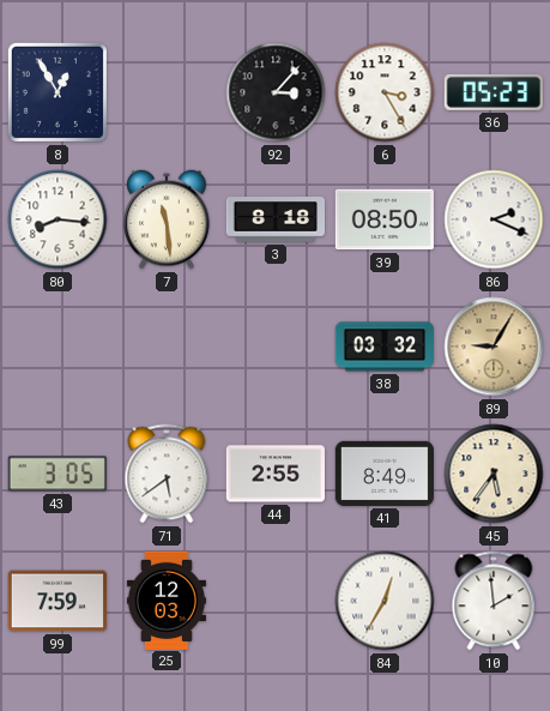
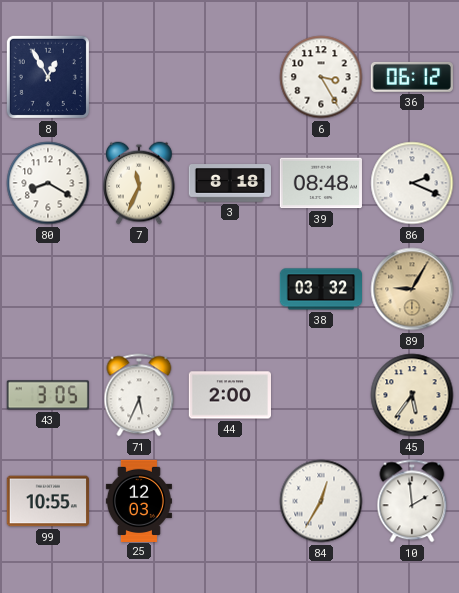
92: 3:07 -> none
36: 05:23 -> 06:12
80: 8:16 -> 8:20
7: 11:29 -> 11:34
39: 08:50 -> 08:48
71: 5:39 -> 5:34
44: 2:55 -> 2:00
41: 8:49 -> none
99: 7:59 -> 10:55
